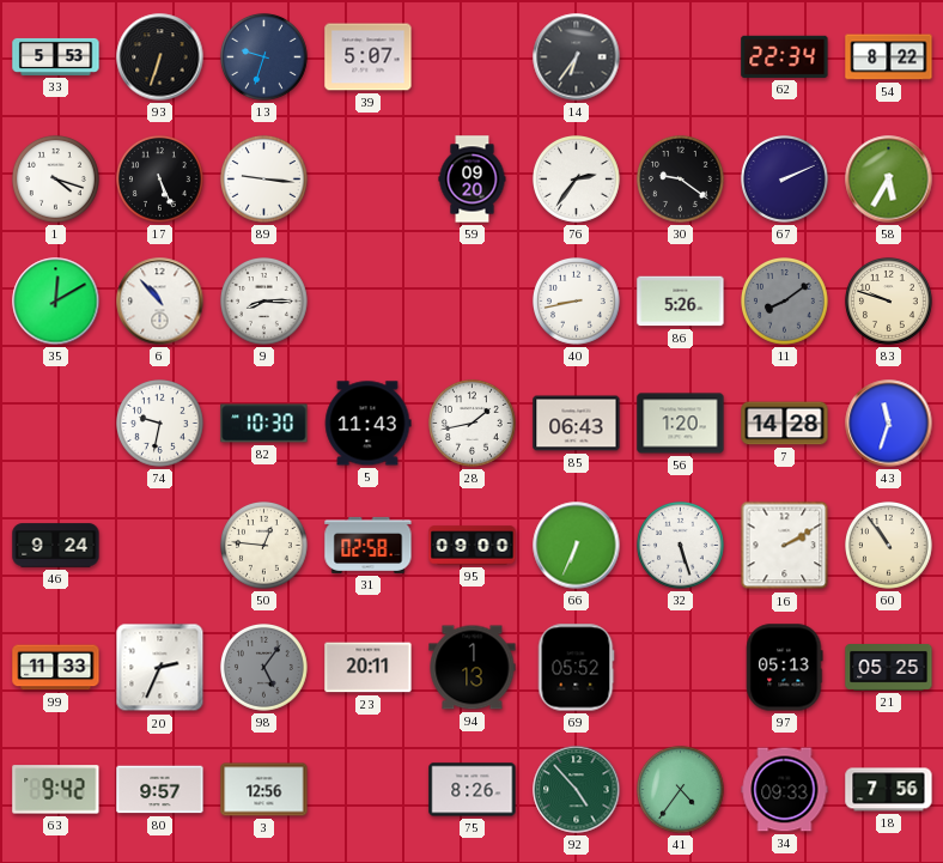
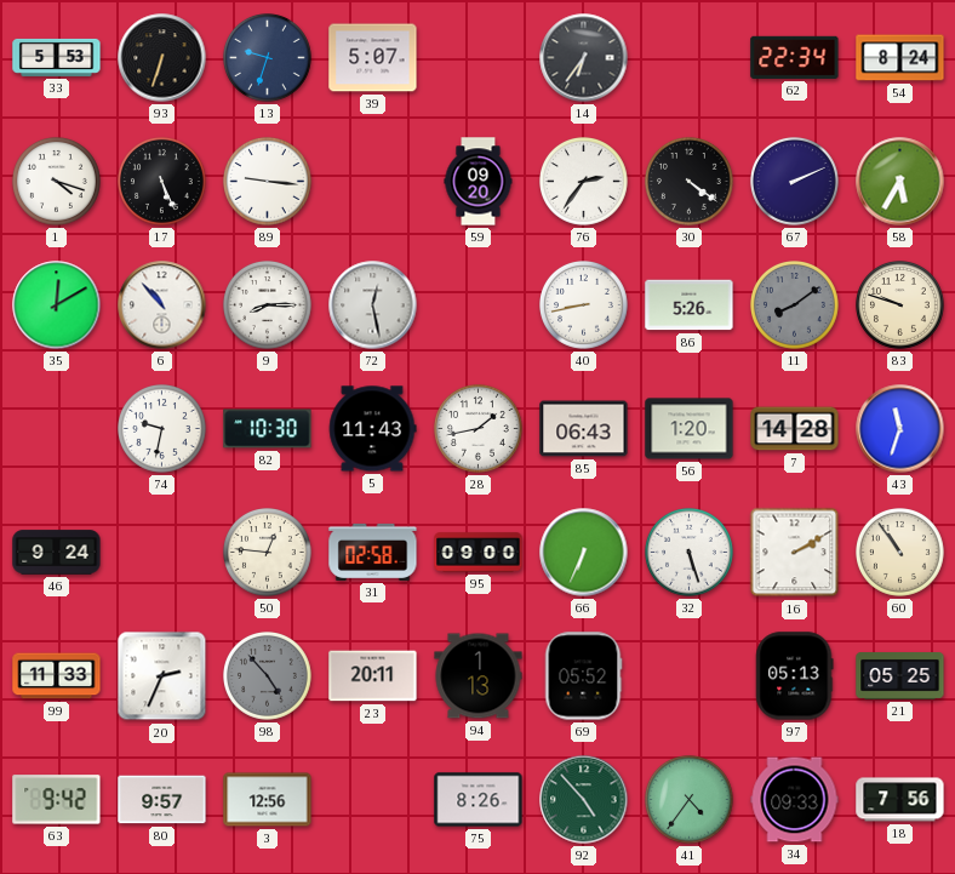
54: 8:22 -> 8:24
30: 9:21 -> 4:21
72: none -> 12:28
98: 5:06 -> 4:53
